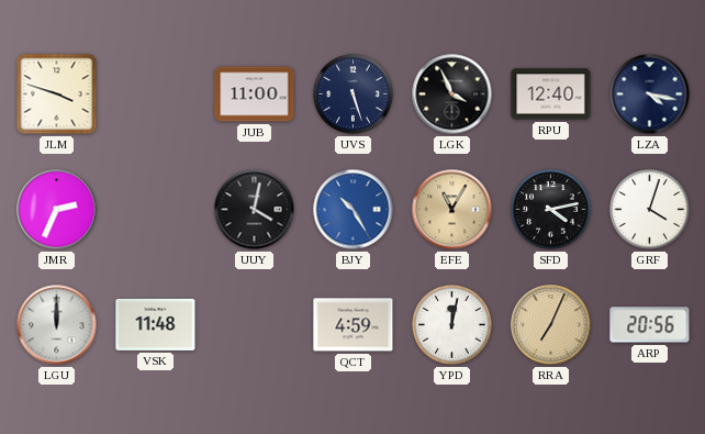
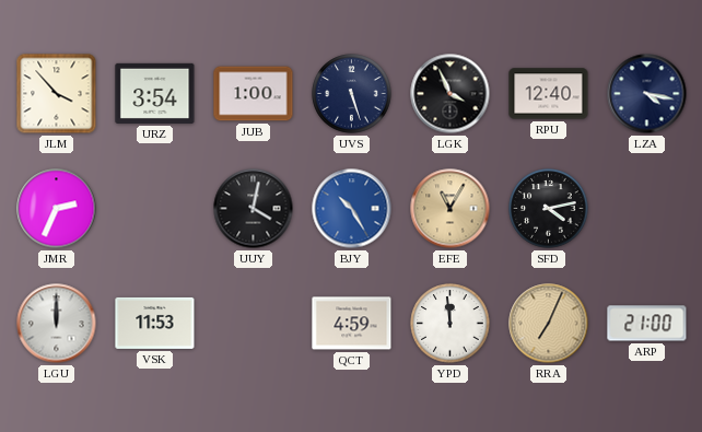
JLM: 3:48 -> 3:53
URZ: none -> 3:54
JUB: 11:00 -> 1:00
GRF: 4:03 -> none
VSK: 11:48 -> 11:53
YPD: 12:02 -> 11:59
ARP: 20:56 -> 21:00
